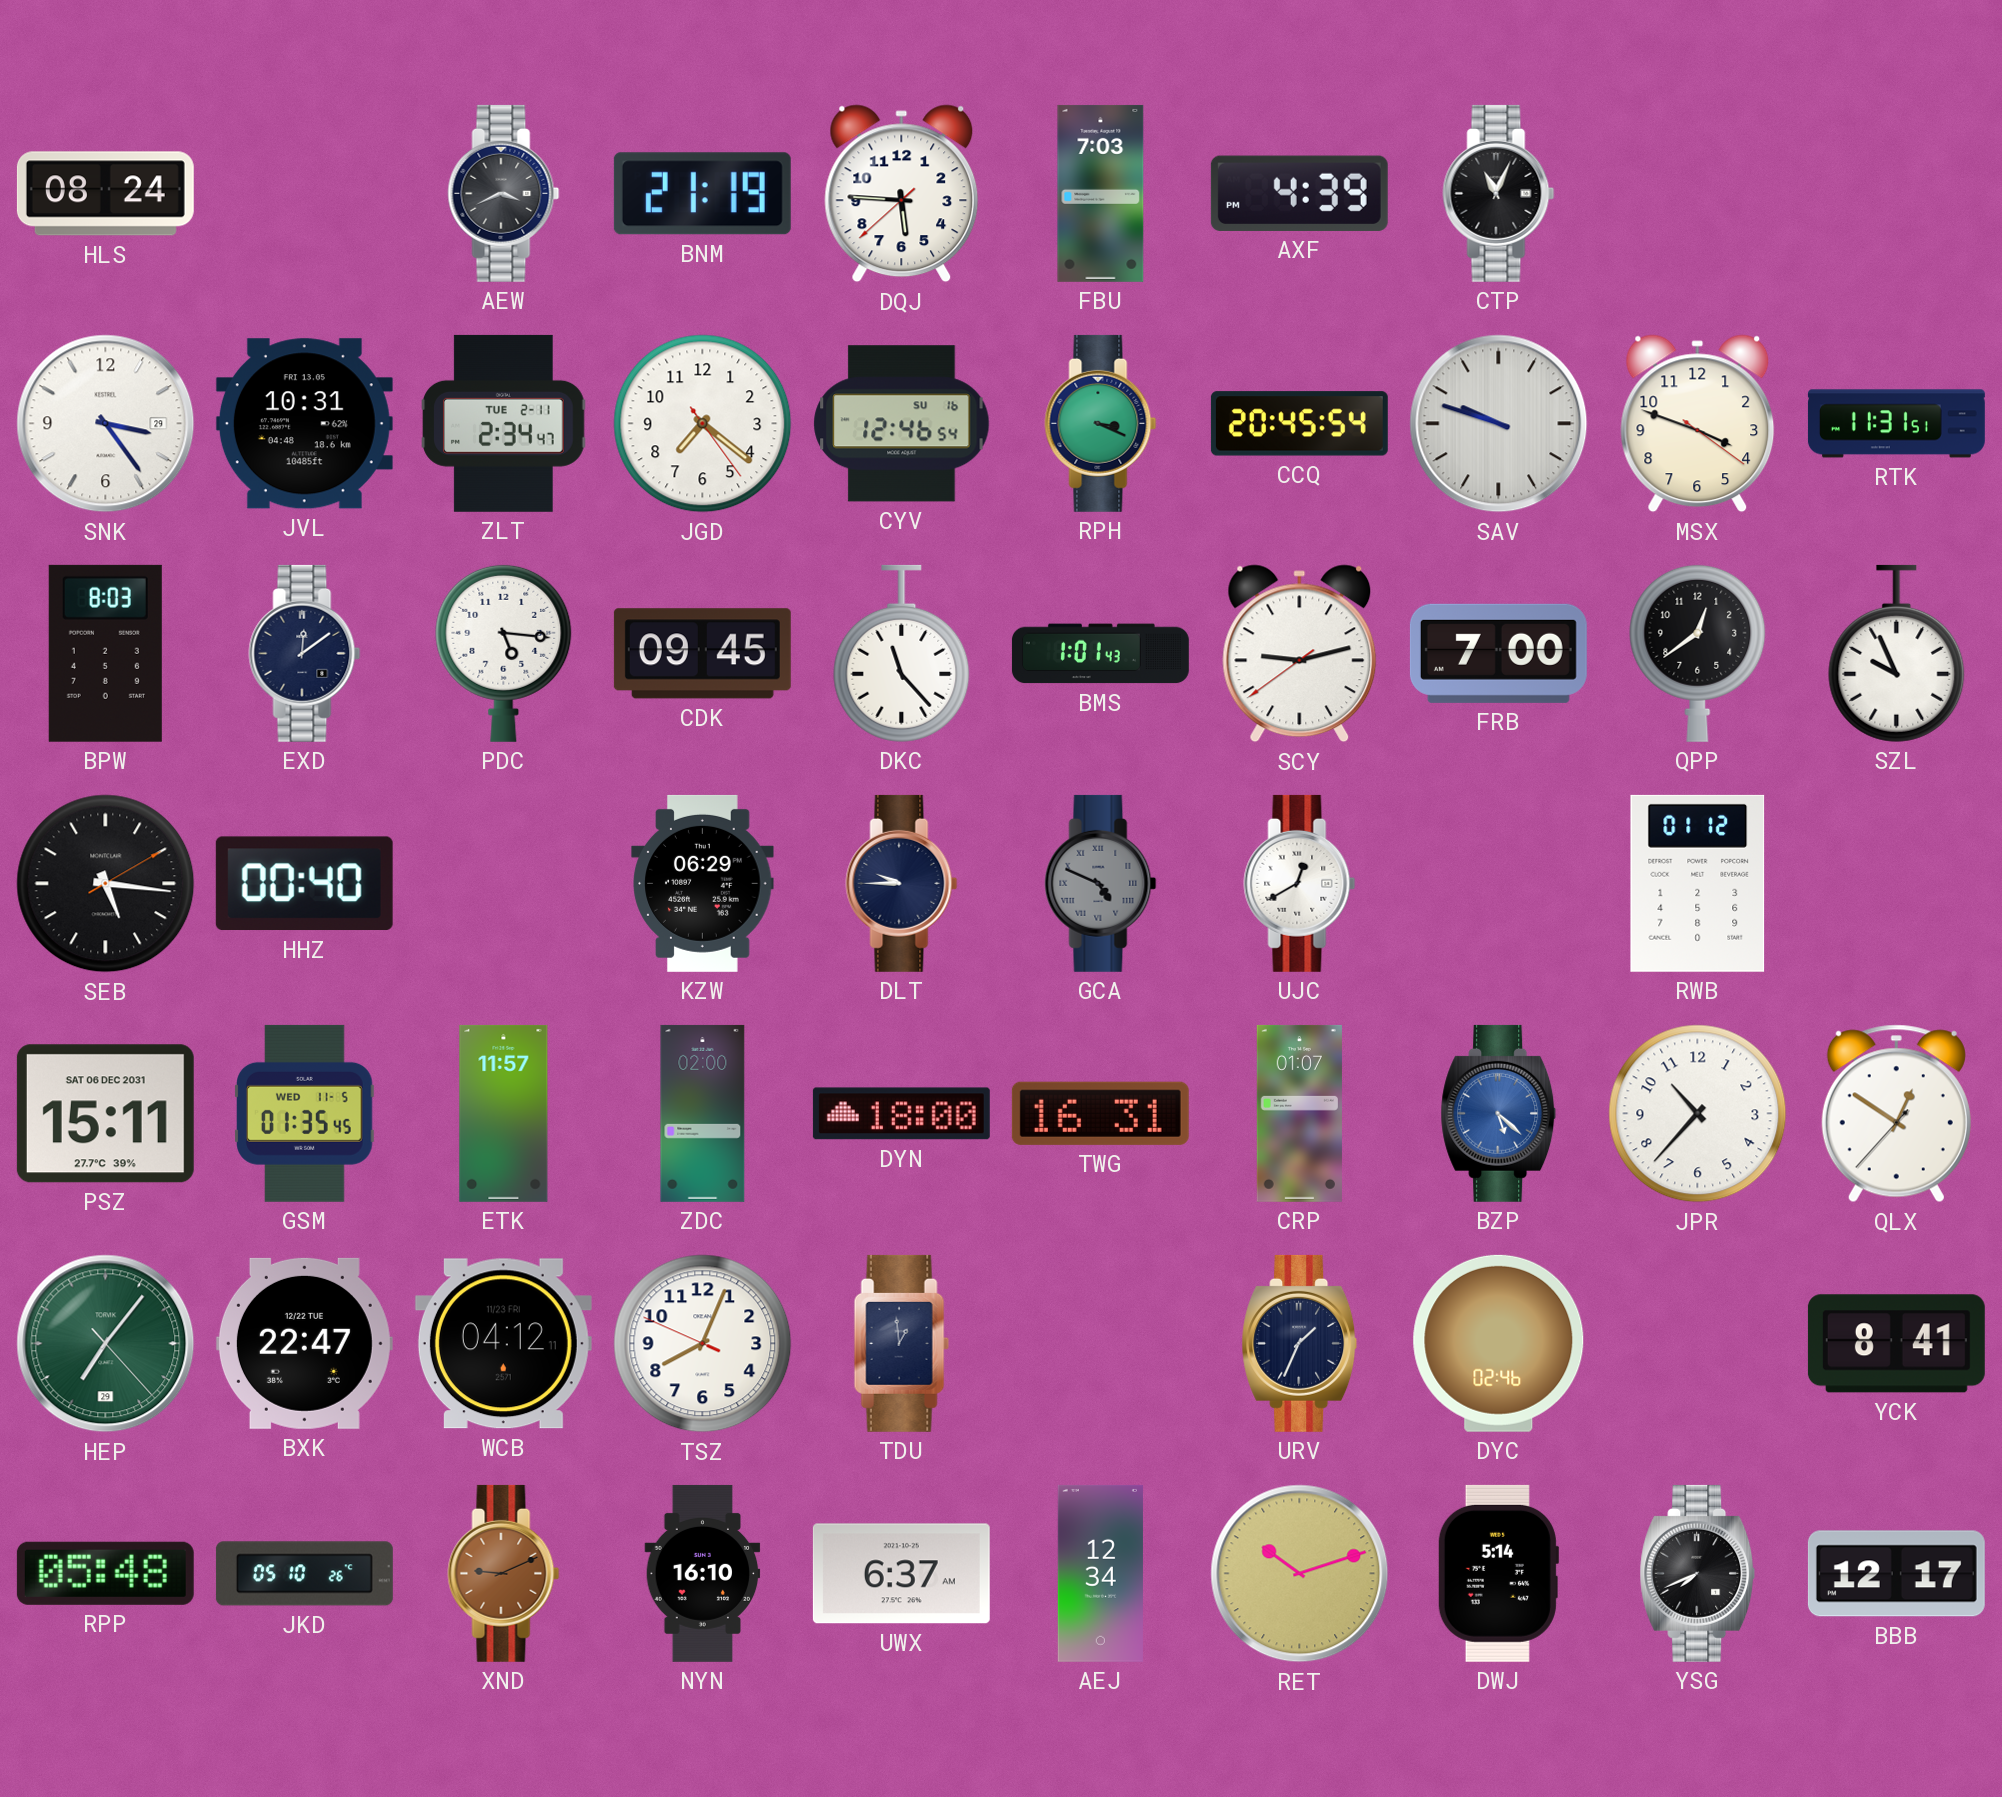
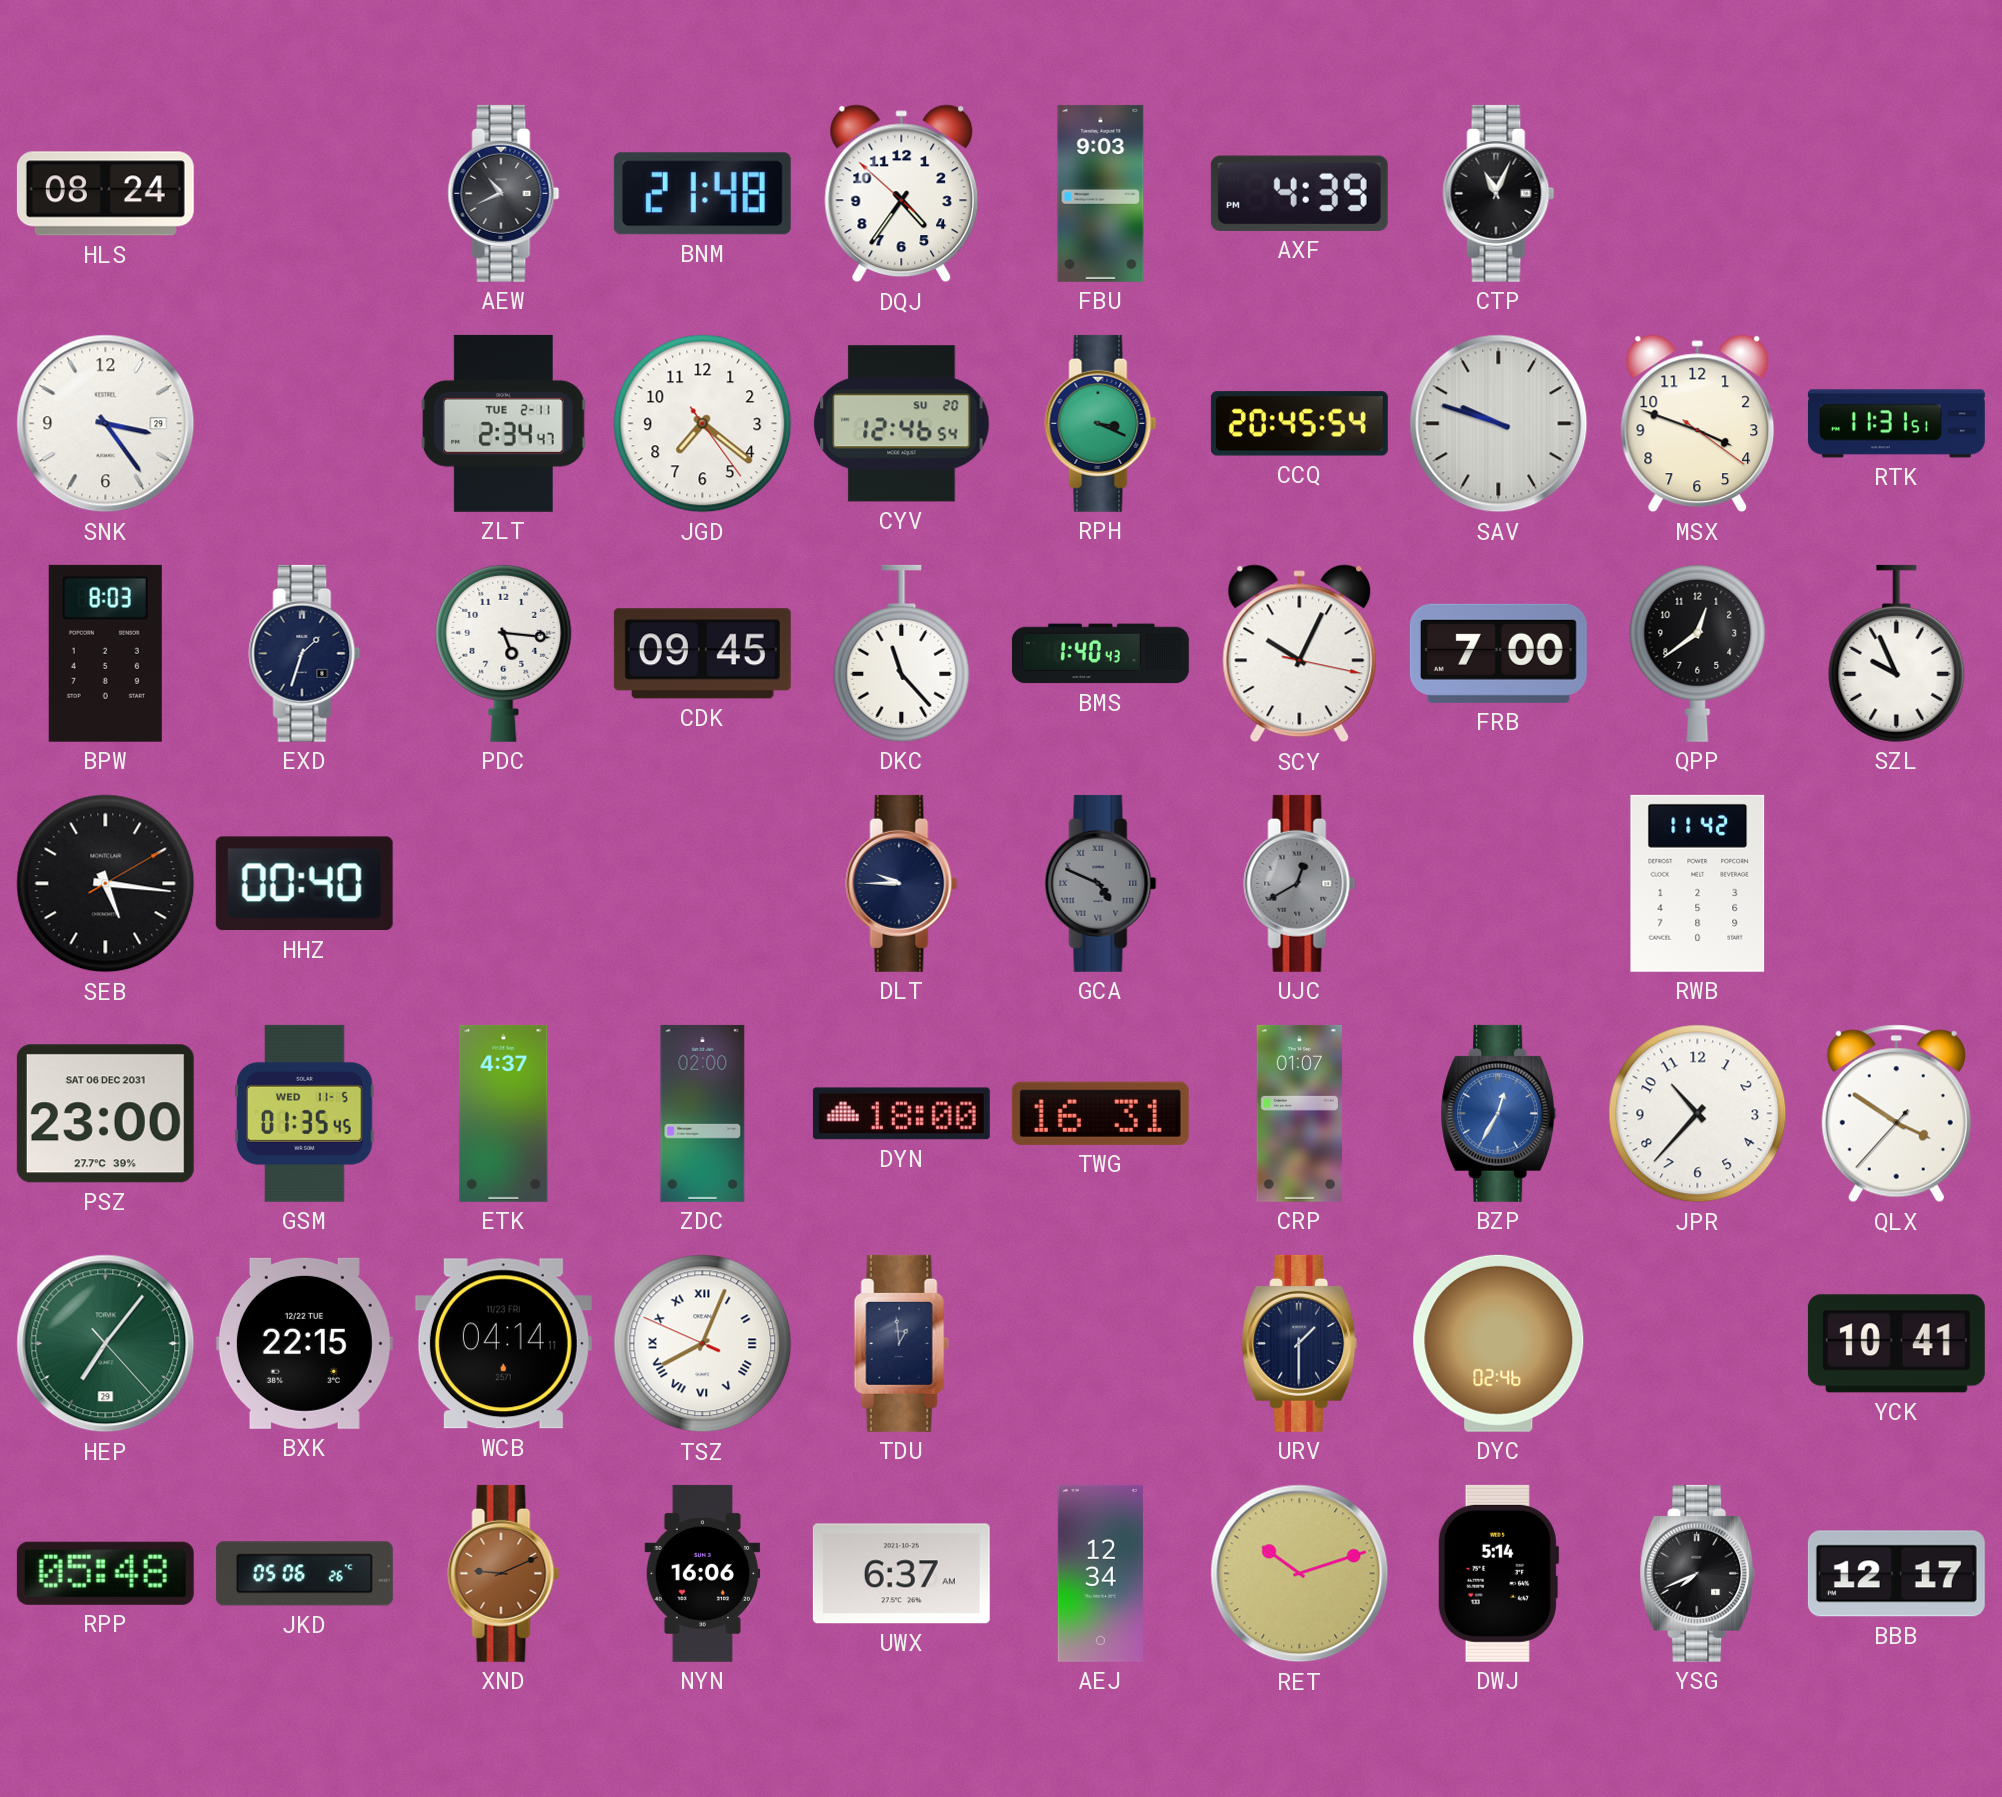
AEW: 3:41 -> 10:41
BNM: 21:19 -> 21:48
DQJ: 5:45 -> 4:35
FBU: 7:03 -> 9:03
JVL: 10:31 -> none
CYV date: SU 16 -> SU 20
EXD: 12:09 -> 1:33
BMS: 1:01 -> 1:40
SCY: 9:12 -> 10:04
KZW: 06:29 -> none
UJC dial: white -> grey
RWB: 01:12 -> 11:42
PSZ: 15:11 -> 23:00
ETK: 11:57 -> 4:37
BZP: 5:22 -> 12:35
QLX: 12:50 -> 3:50
BXK: 22:47 -> 22:15
WCB: 04:12 -> 04:14
TSZ numerals: Arabic -> Roman
URV: 1:34 -> 1:30
YCK: 8:41 -> 10:41
JKD: 05:10 -> 05:06
NYN: 16:10 -> 16:06
